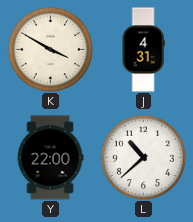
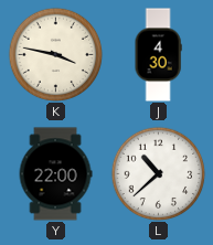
K: 3:50 -> 3:47
J: 4:31 -> 4:30
